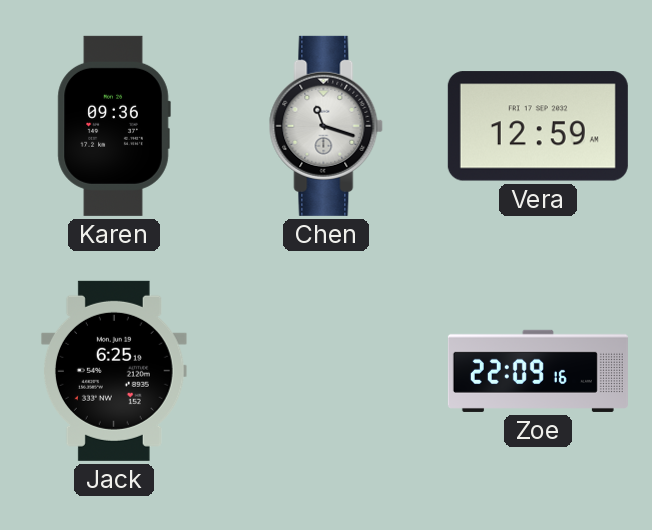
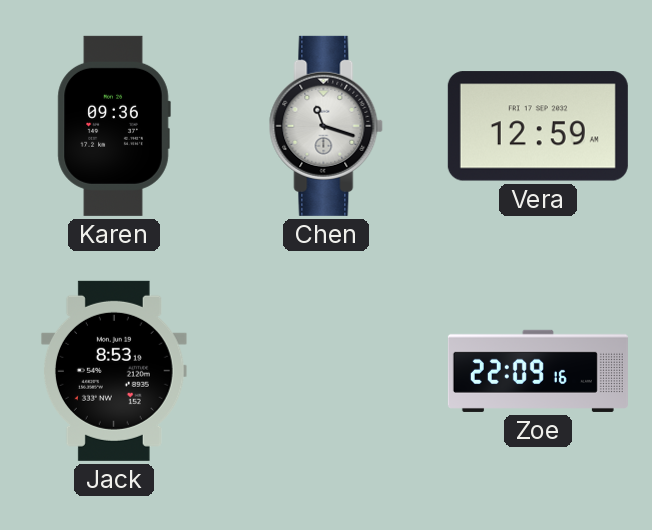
Jack: 6:25 -> 8:53
